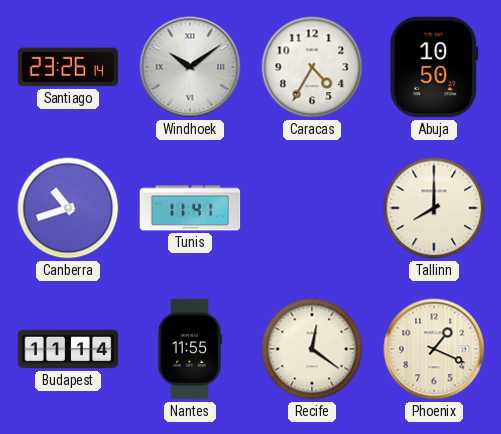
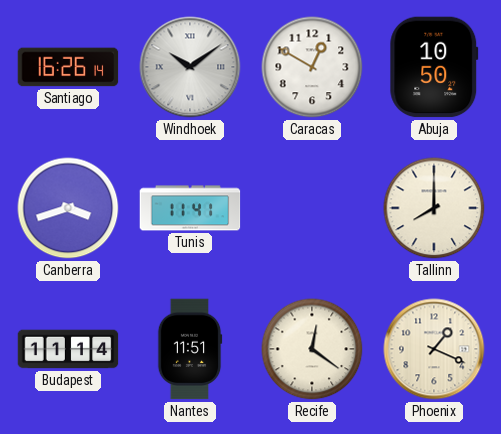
Santiago: 23:26 -> 16:26
Caracas: 4:35 -> 12:50
Canberra: 10:42 -> 3:42
Nantes: 11:55 -> 11:51
